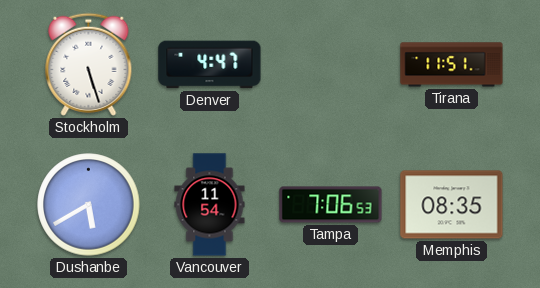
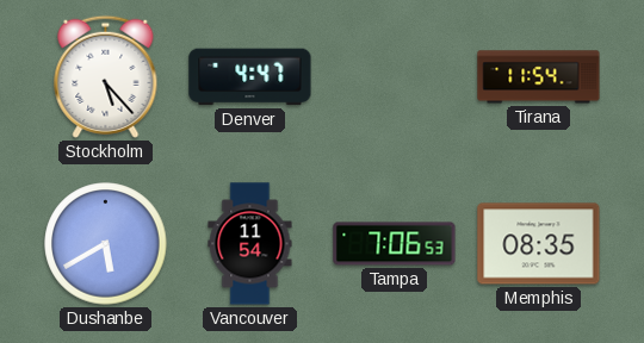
Stockholm: 5:27 -> 5:23
Tirana: 11:51 -> 11:54
